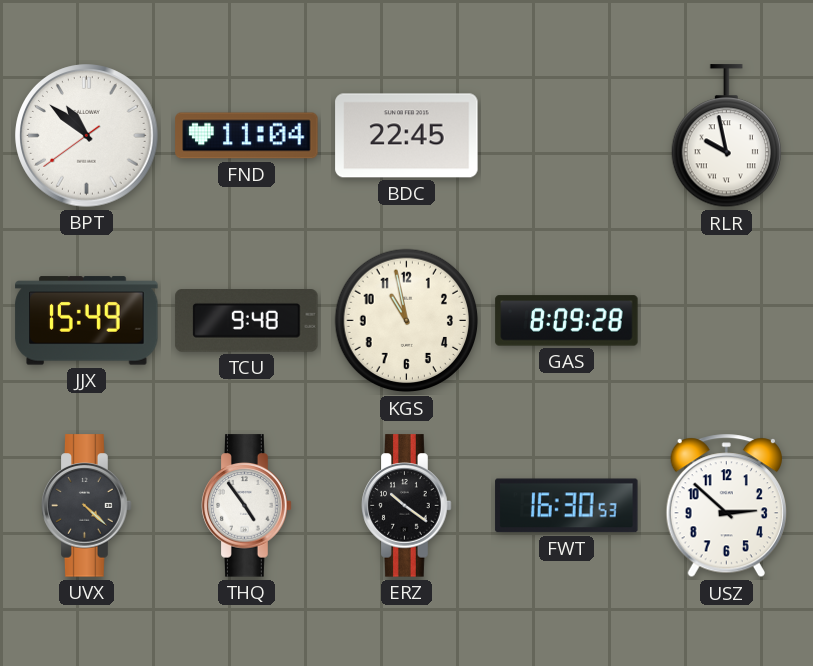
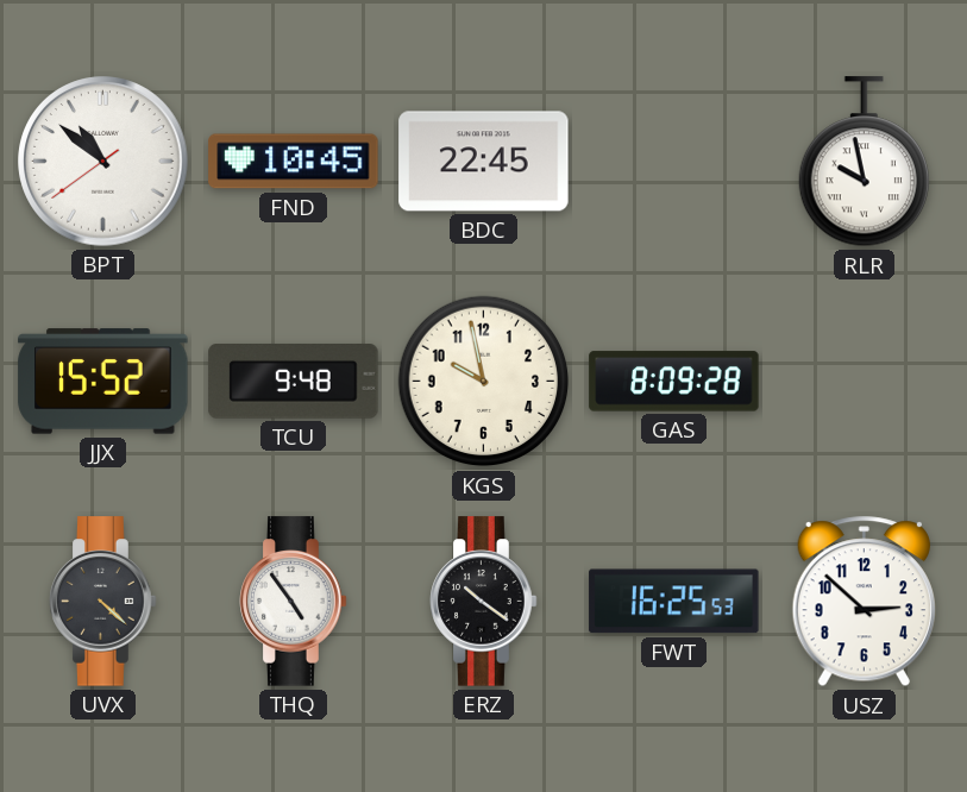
FND: 11:04 -> 10:45
JJX: 15:49 -> 15:52
KGS: 10:58 -> 9:58
FWT: 16:30 -> 16:25
